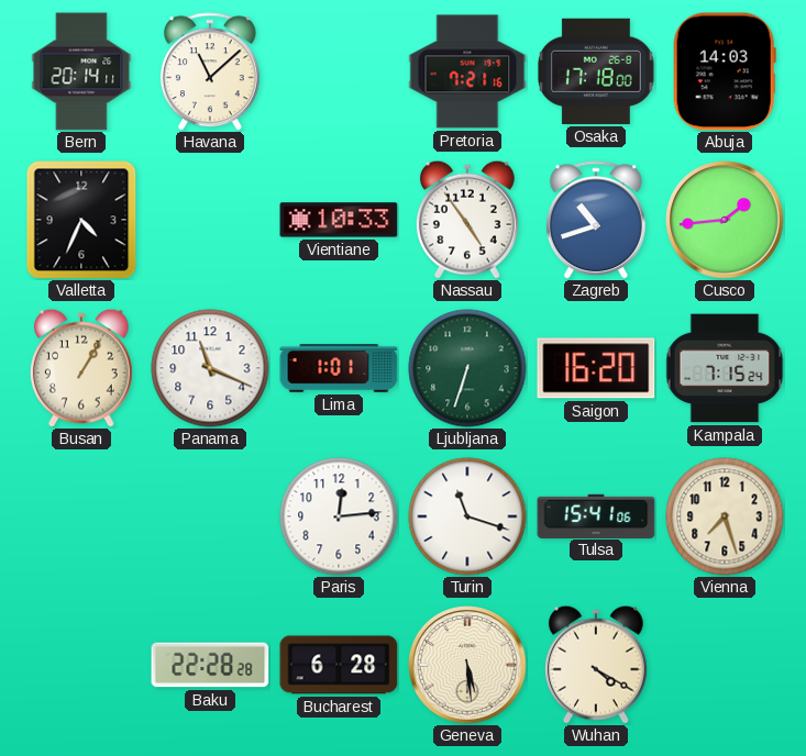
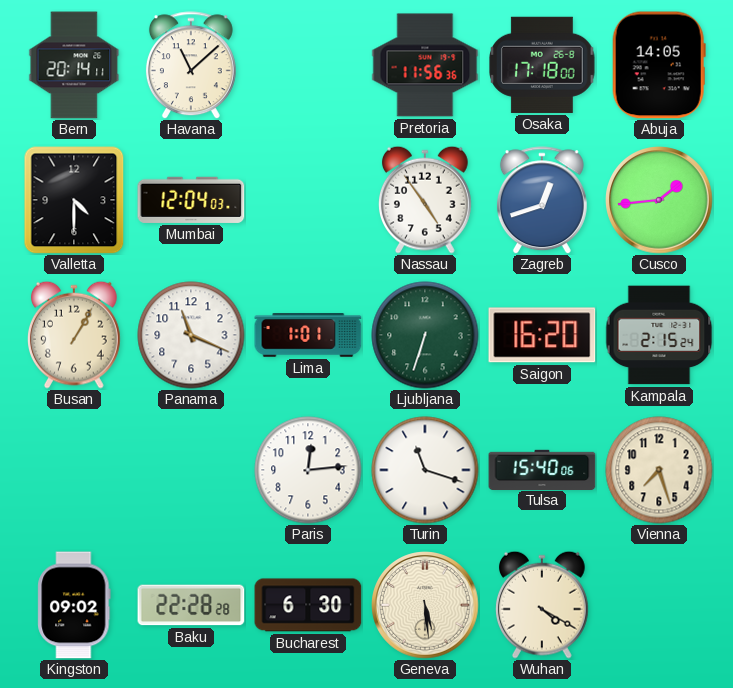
Pretoria: 7:21 -> 11:56
Abuja: 14:03 -> 14:05
Valletta: 4:34 -> 4:30
Mumbai: none -> 12:04
Vientiane: 10:33 -> none
Zagreb: 10:42 -> 12:42
Kampala: 7:15 -> 2:15
Tulsa: 15:41 -> 15:40
Kingston: none -> 09:02
Bucharest: 6:28 -> 6:30
